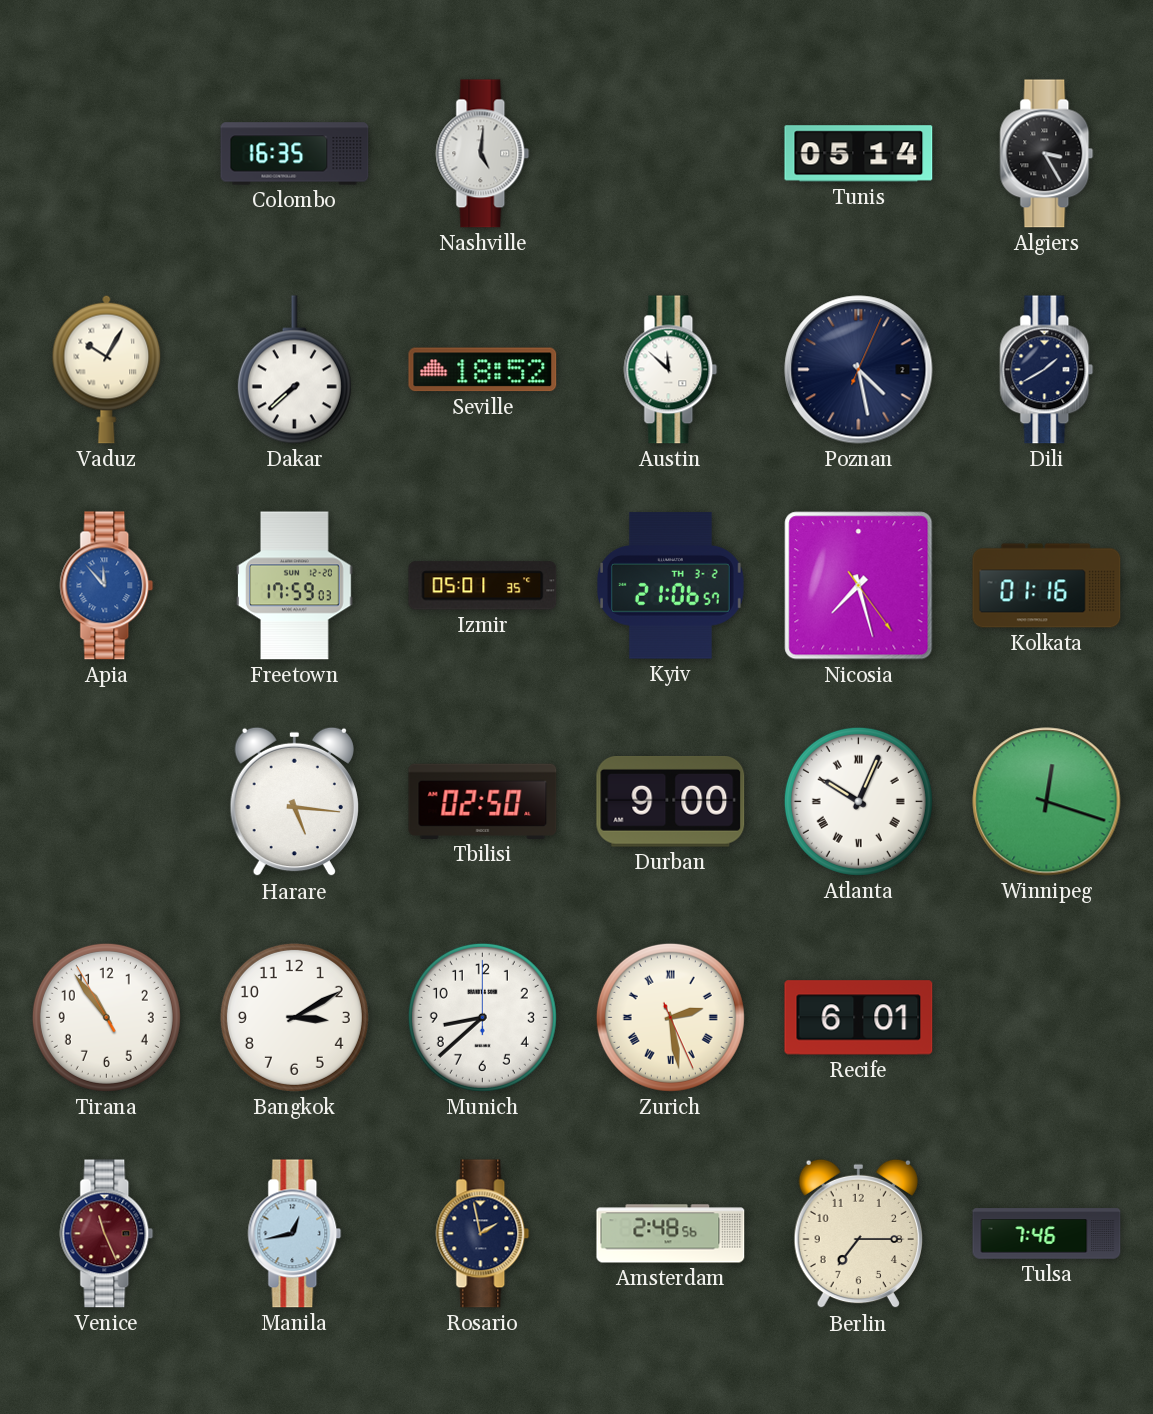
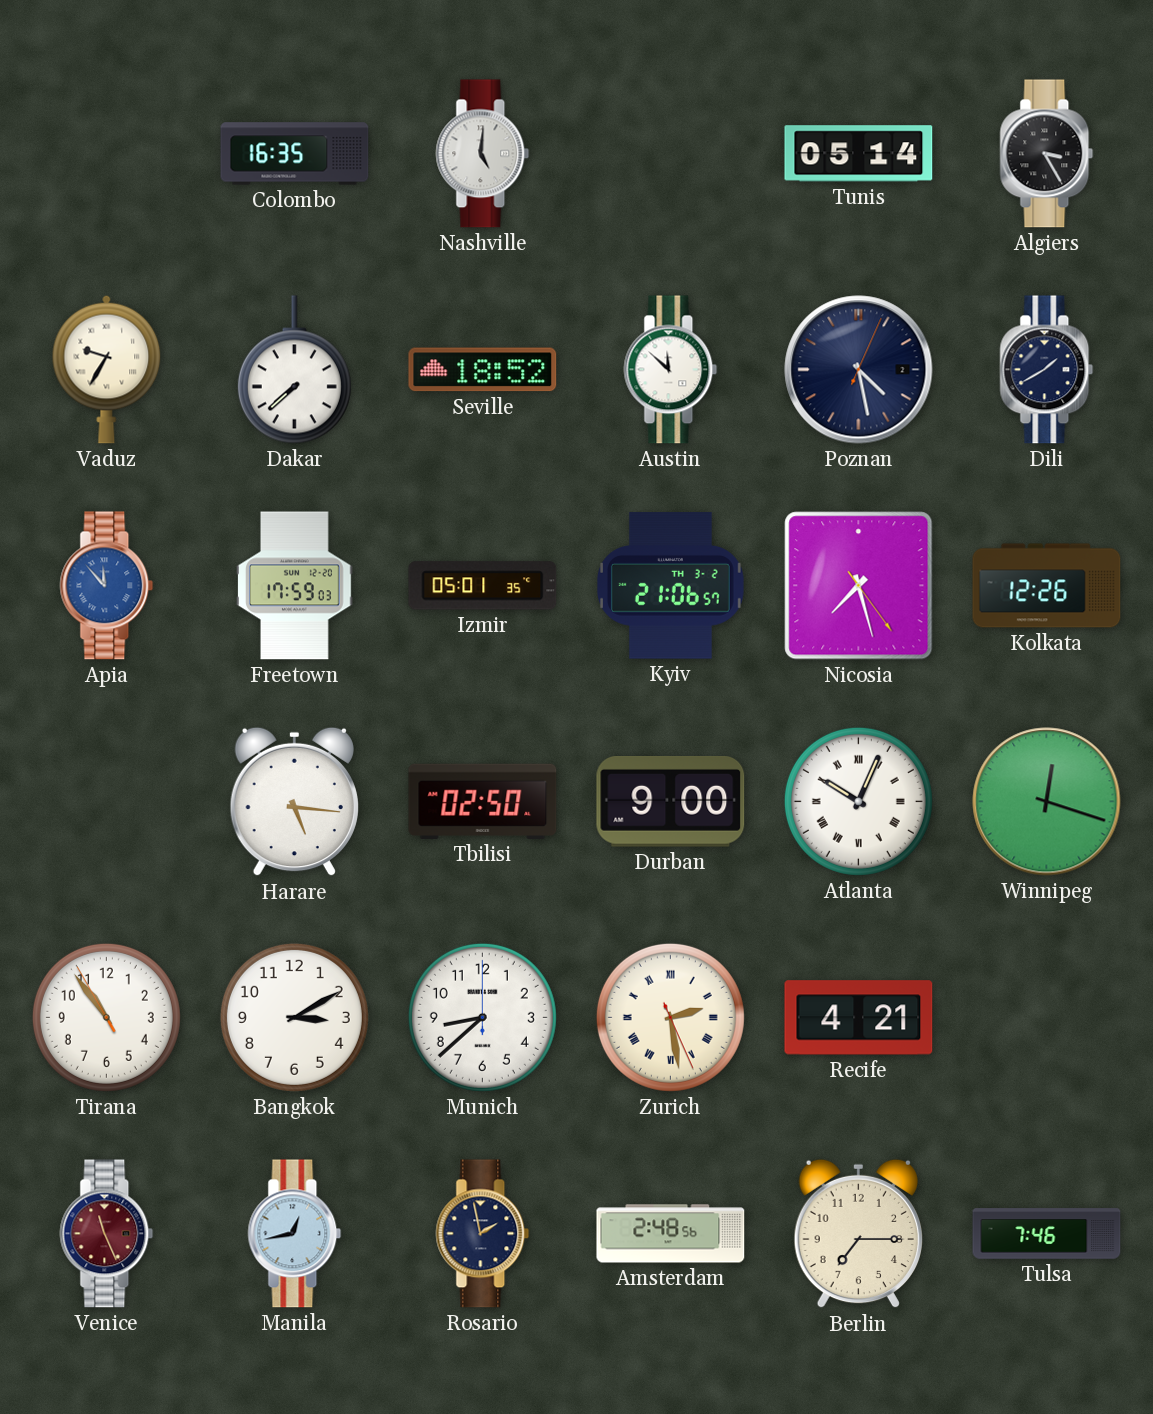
Vaduz: 10:05 -> 9:35
Kolkata: 01:16 -> 12:26
Recife: 6:01 -> 4:21
